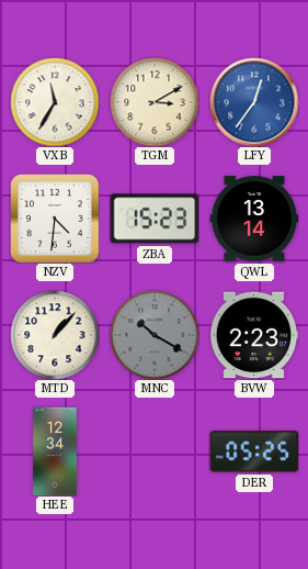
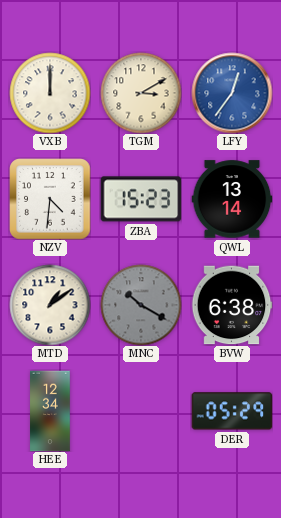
VXB: 11:35 -> 12:00
MTD: 1:07 -> 1:09
BVW: 2:23 -> 6:38
DER: 05:25 -> 05:29
